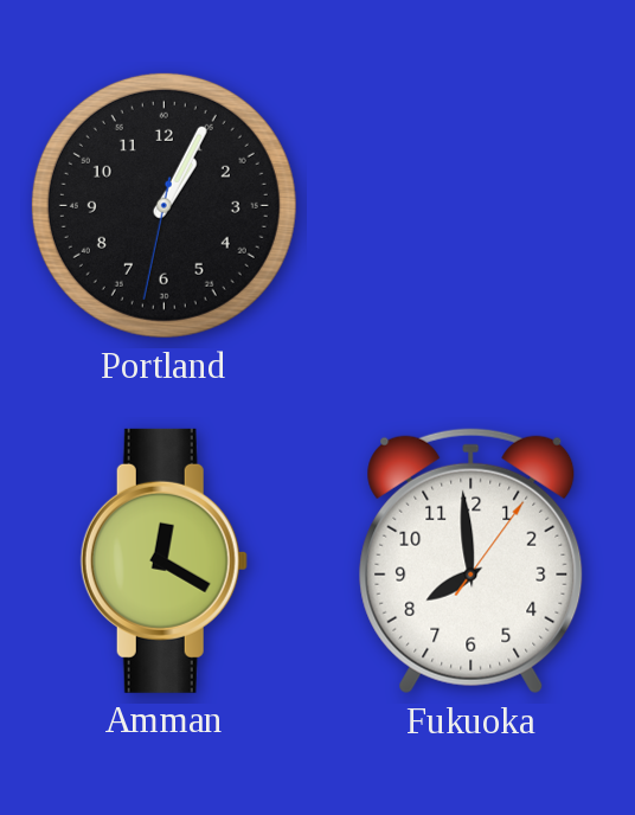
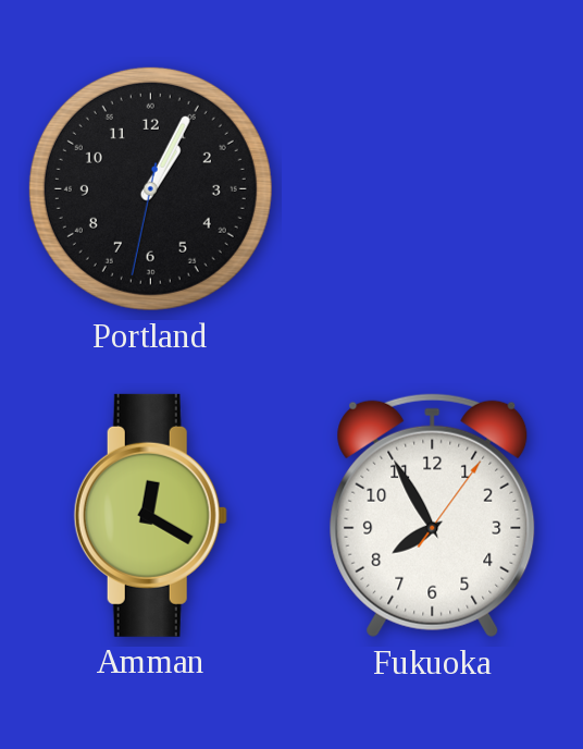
Fukuoka: 7:59 -> 7:55
